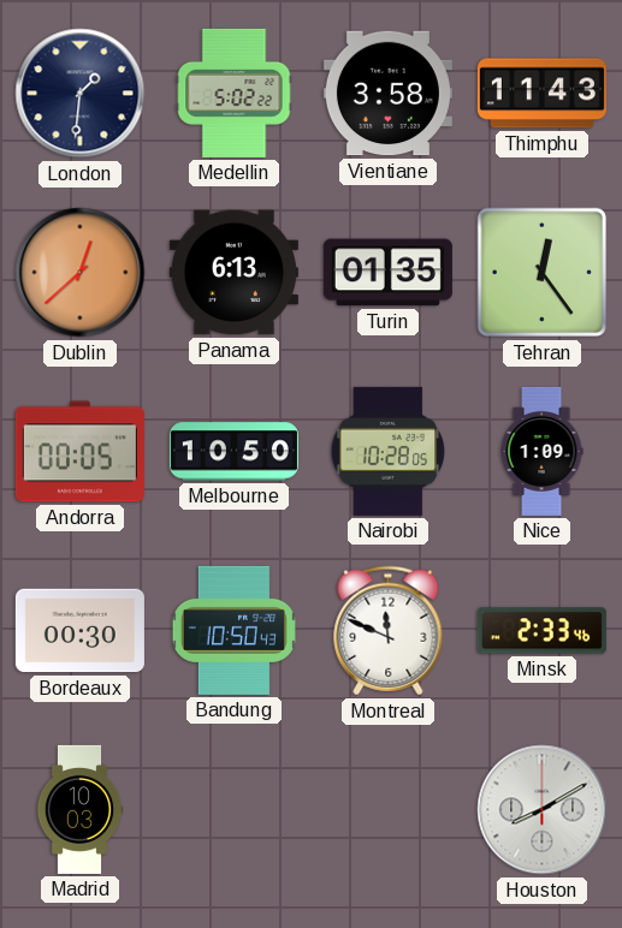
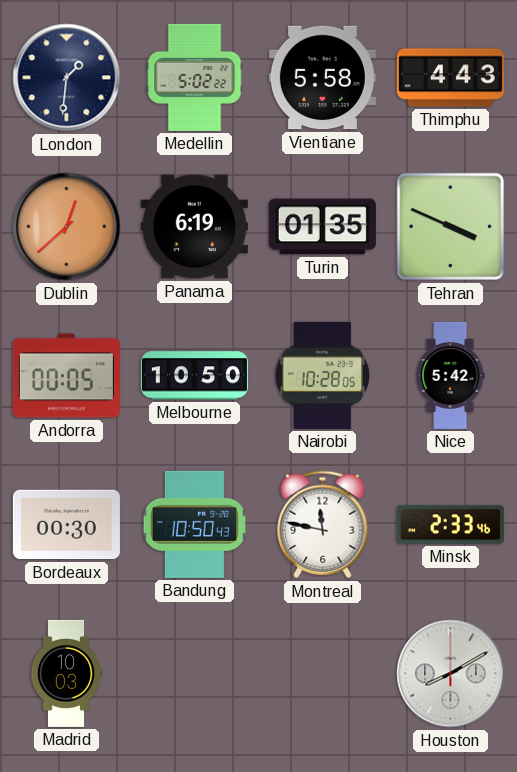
Vientiane: 3:58 -> 5:58
Thimphu: 11:43 -> 4:43
Panama: 6:13 -> 6:19
Tehran: 12:24 -> 3:49
Nice: 1:09 -> 5:42
Montreal: 11:49 -> 11:47
